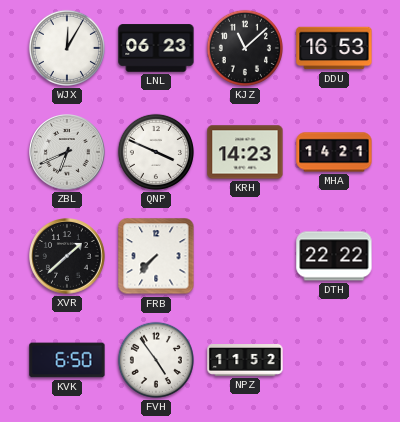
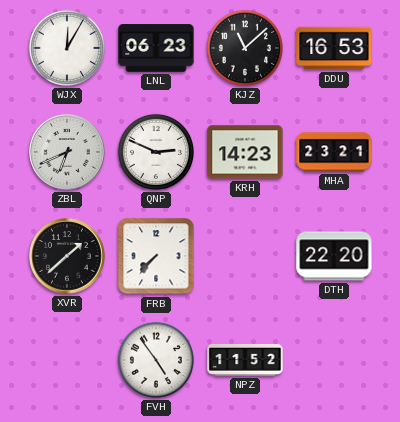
QNP: 3:49 -> 2:49
MHA: 14:21 -> 23:21
DTH: 22:22 -> 22:20
KVK: 6:50 -> none
